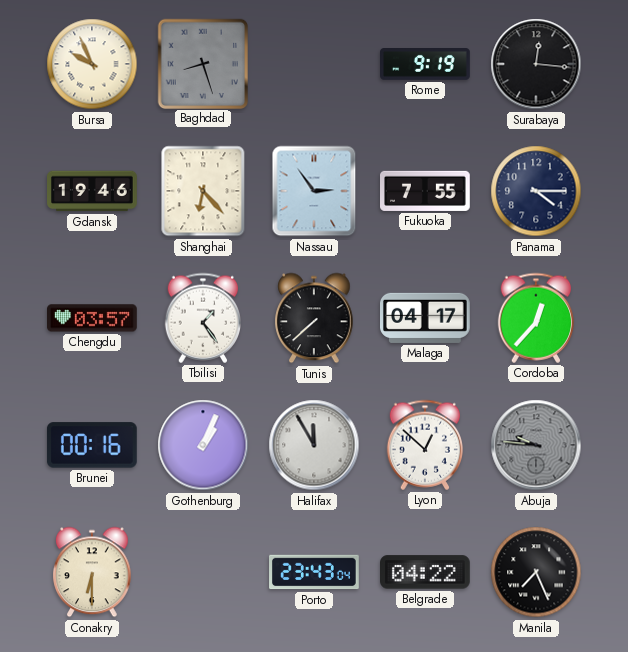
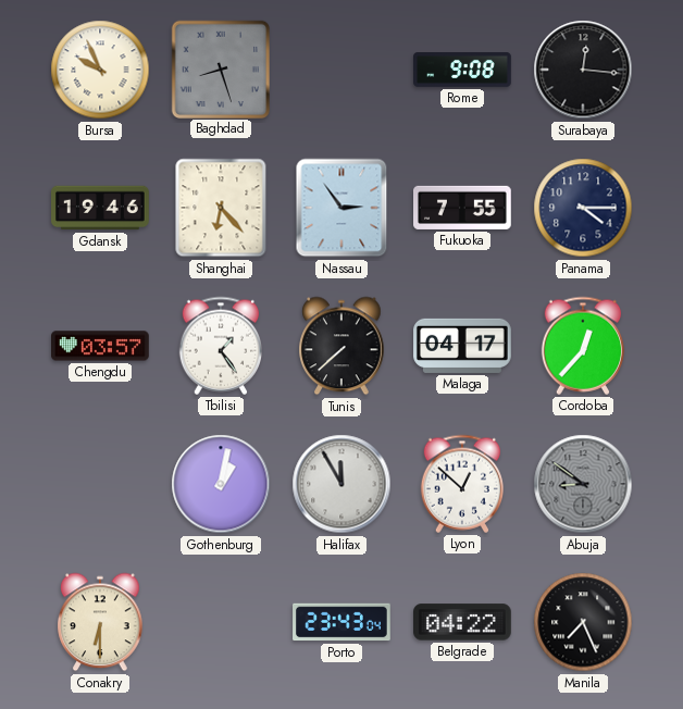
Rome: 9:19 -> 9:08
Brunei: 00:16 -> none
Gothenburg: 1:04 -> 1:02
Abuja: 9:46 -> 8:51
